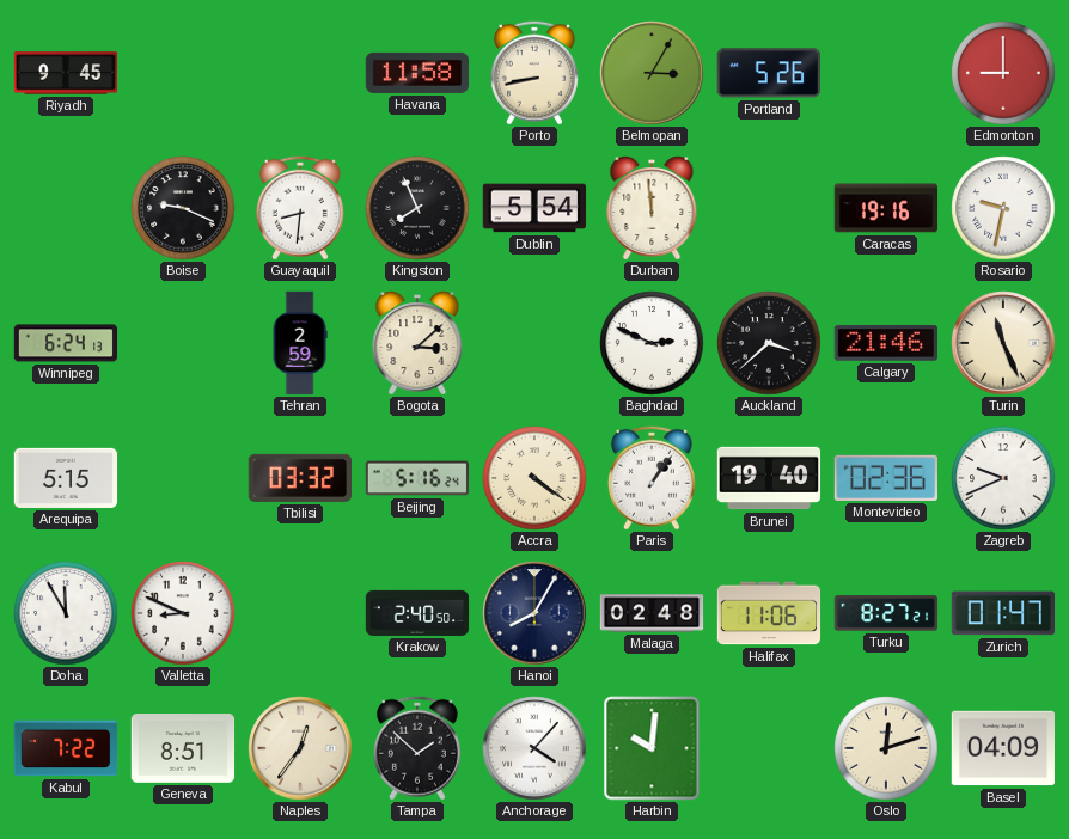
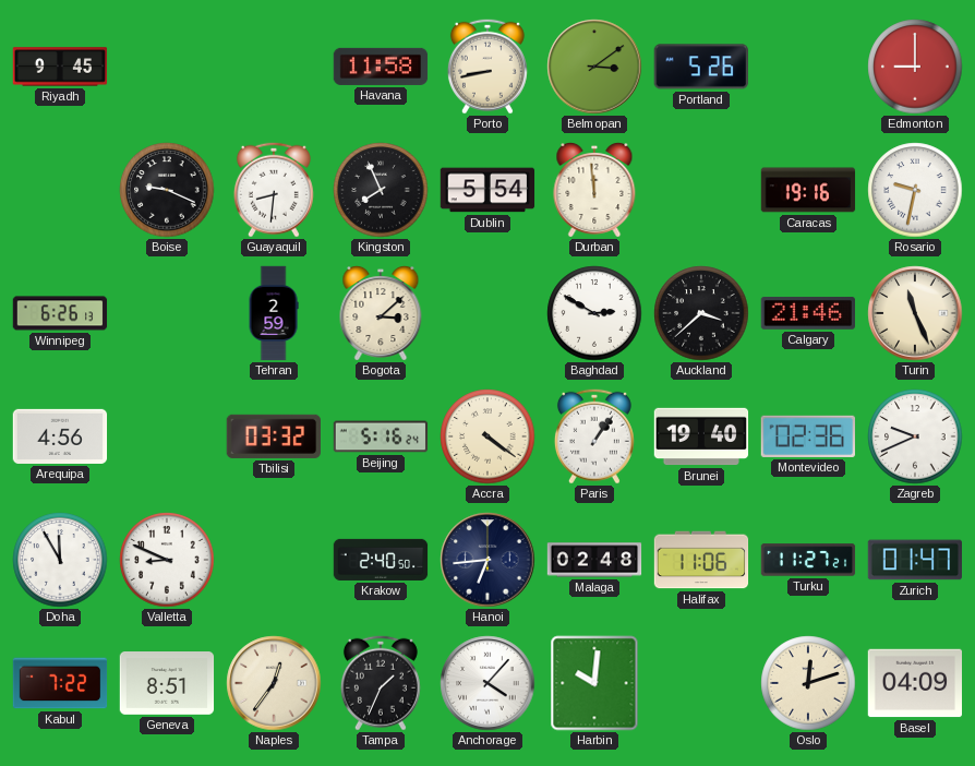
Belmopan: 3:05 -> 3:09
Winnipeg: 6:24 -> 6:26
Baghdad: 2:49 -> 2:50
Arequipa: 5:15 -> 4:56
Hanoi: 8:05 -> 6:44
Turku: 8:27 -> 11:27
Tampa: 1:52 -> 1:34
